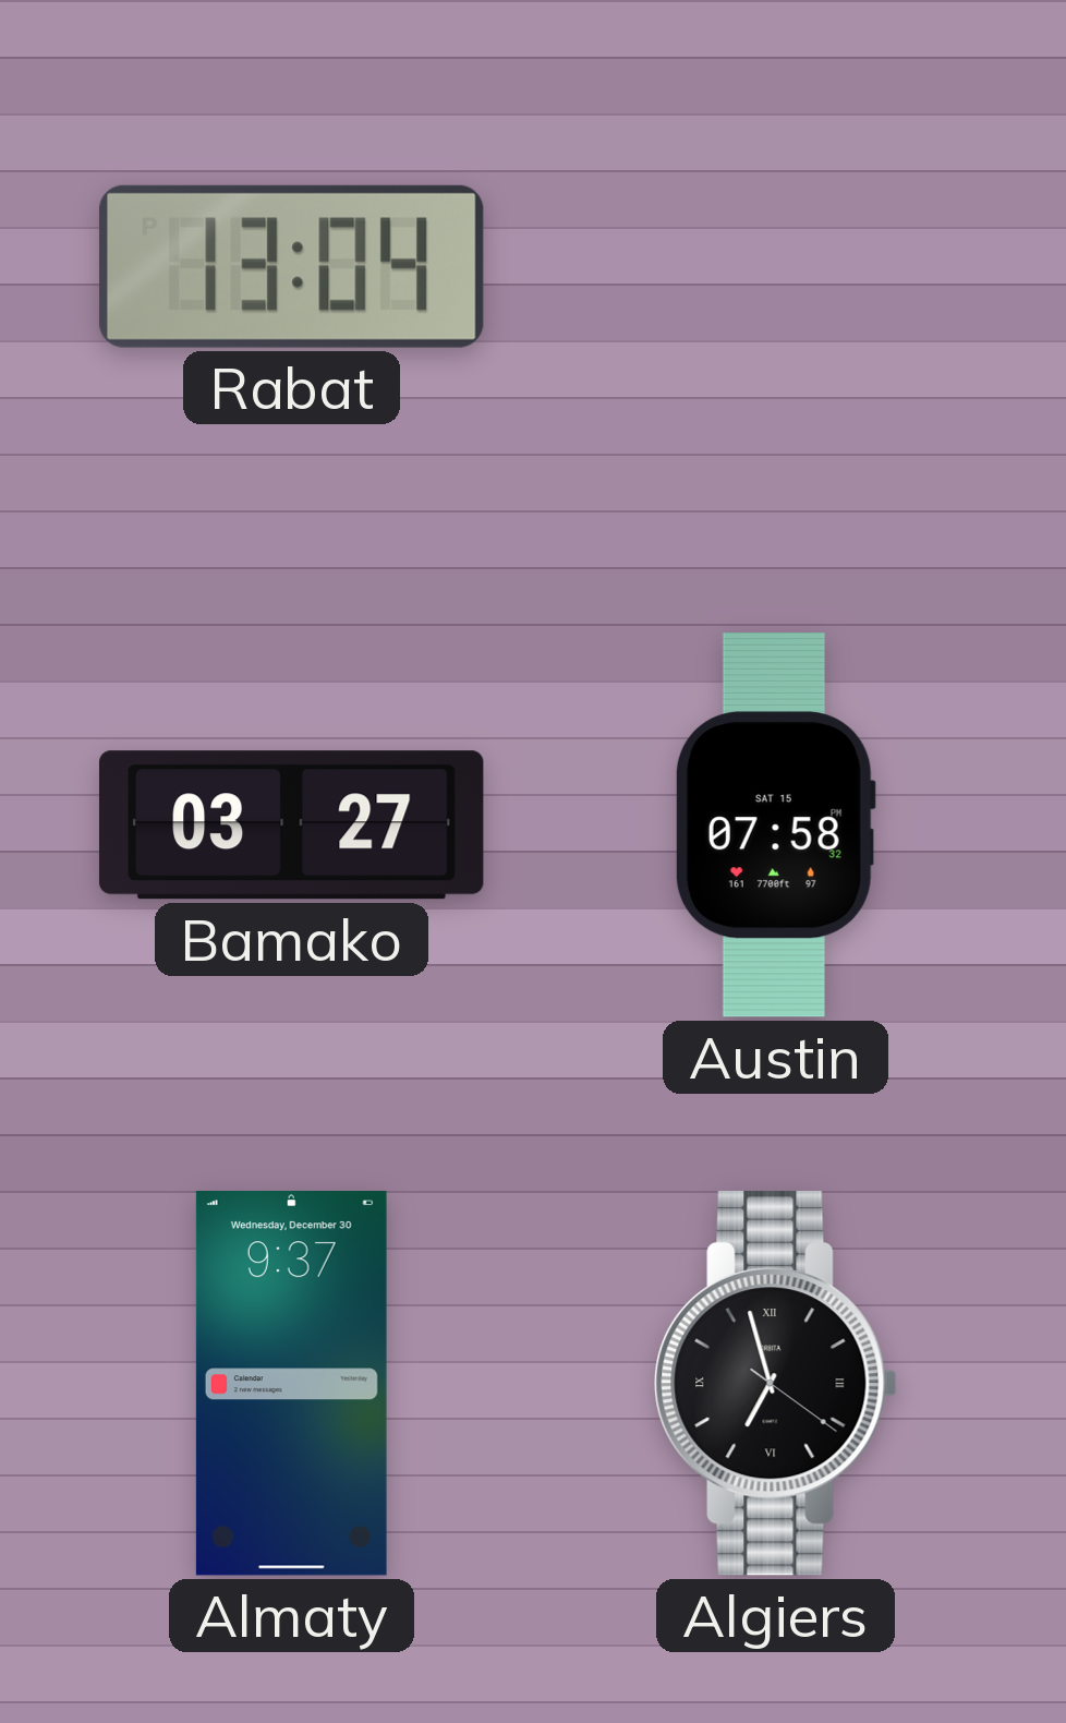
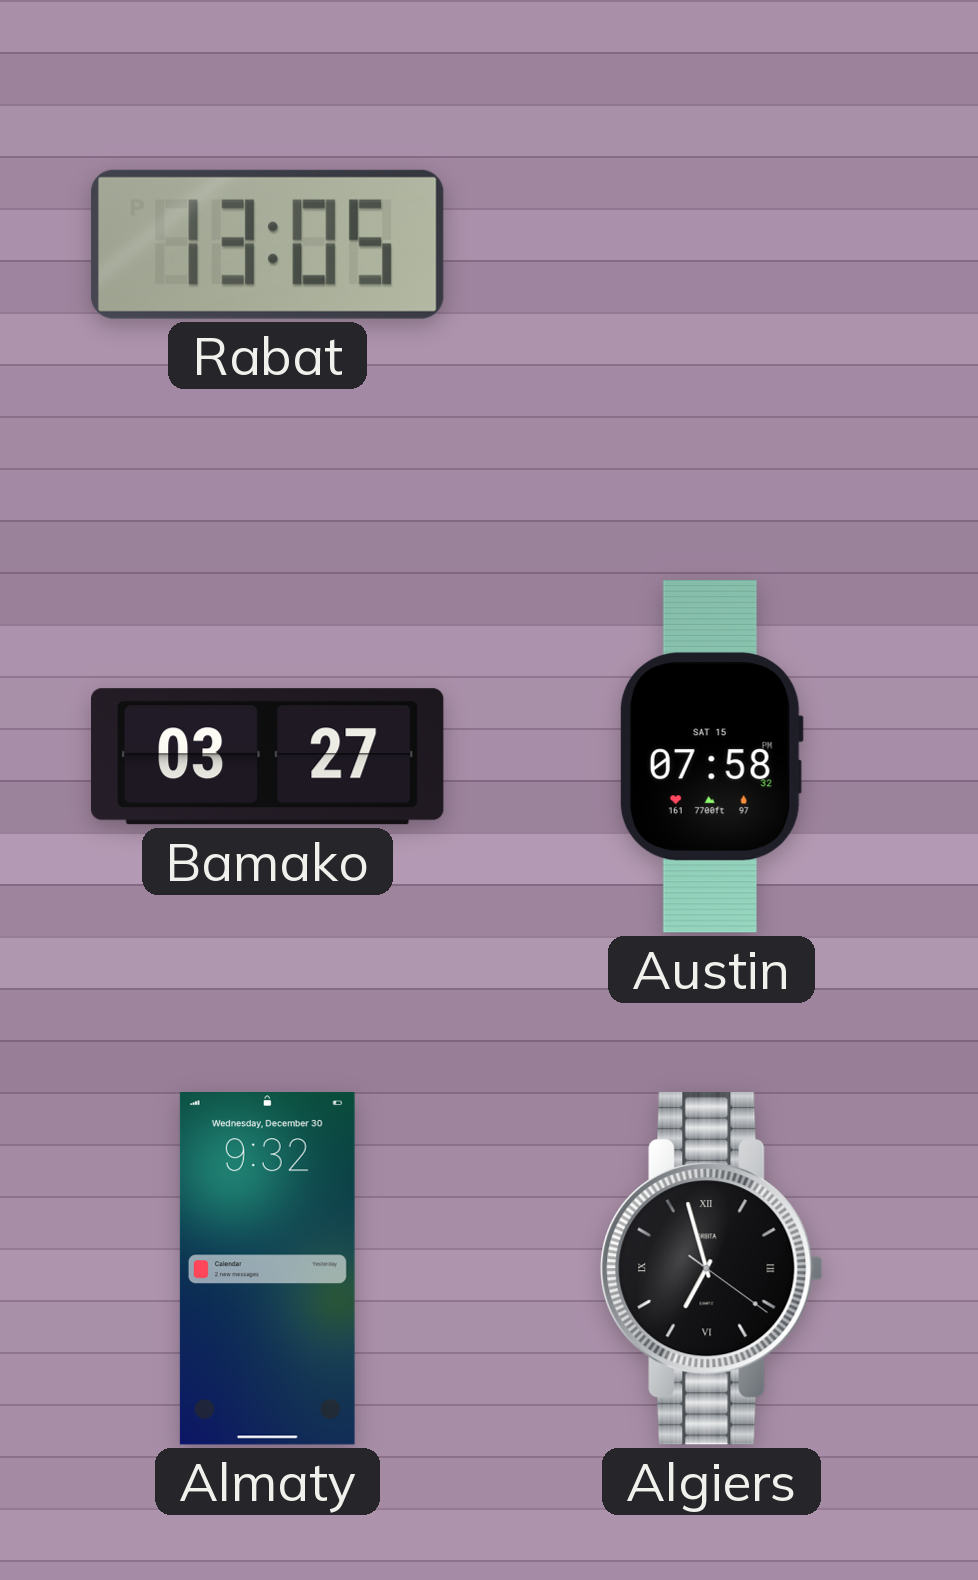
Rabat: 13:04 -> 13:05
Almaty: 9:37 -> 9:32
